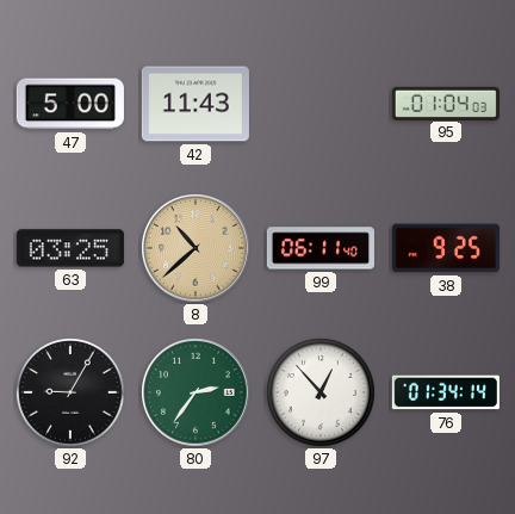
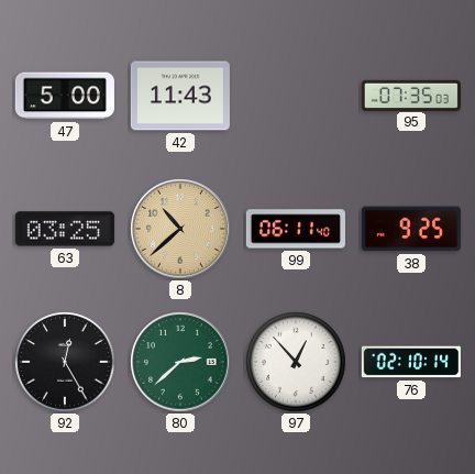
95: 01:04 -> 07:35
92: 9:05 -> 12:25
80: 2:36 -> 2:38
76: 01:34 -> 02:10
